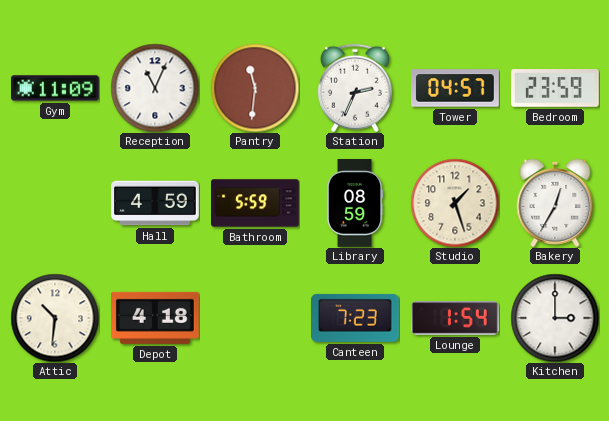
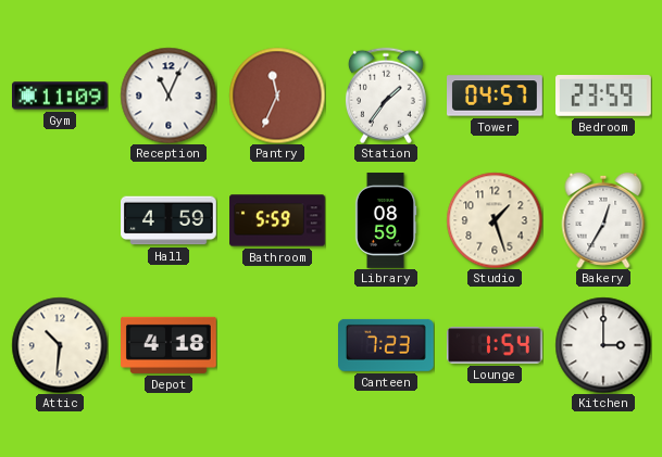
Pantry: 11:31 -> 11:34
Station: 2:34 -> 1:36
